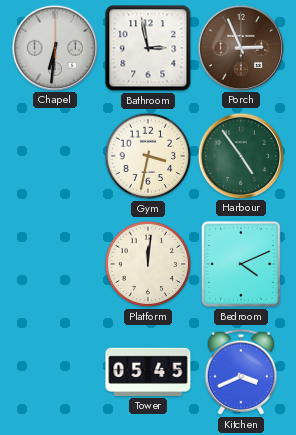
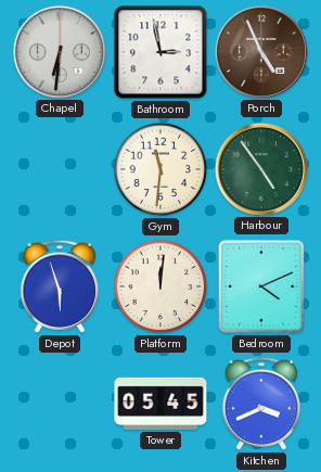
Porch: 2:56 -> 4:56
Gym: 3:32 -> 11:31
Depot: none -> 5:57
